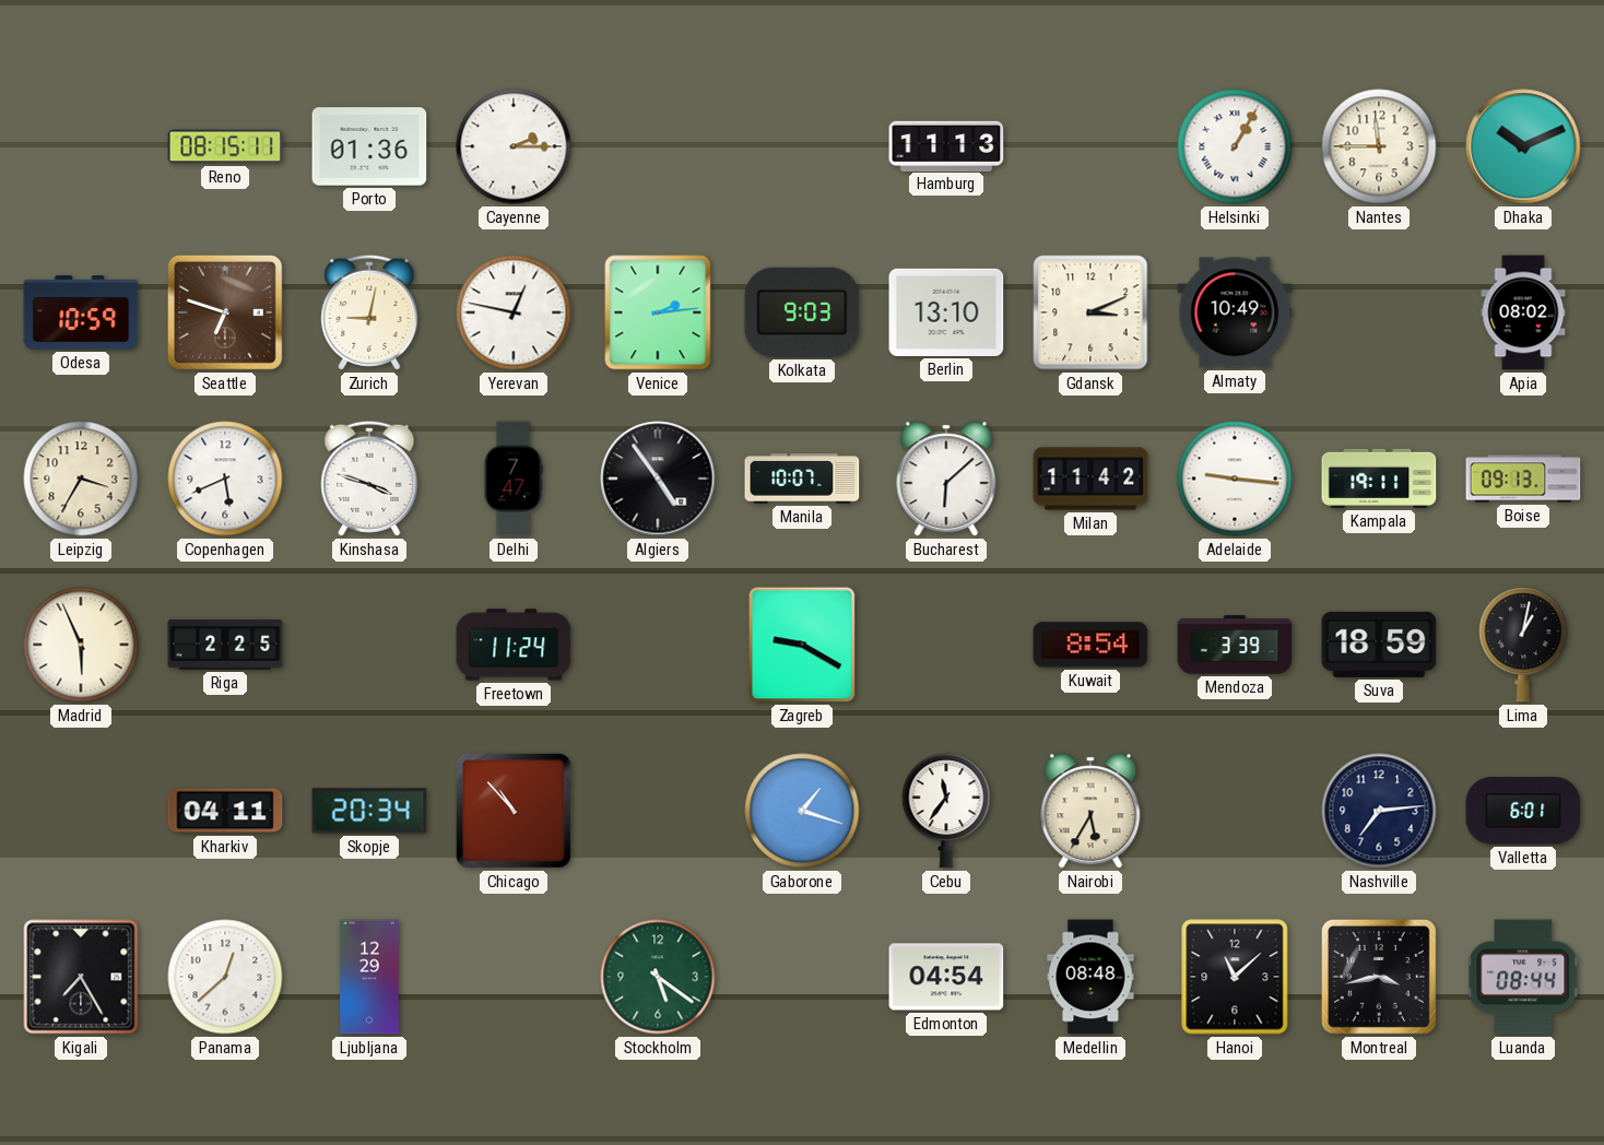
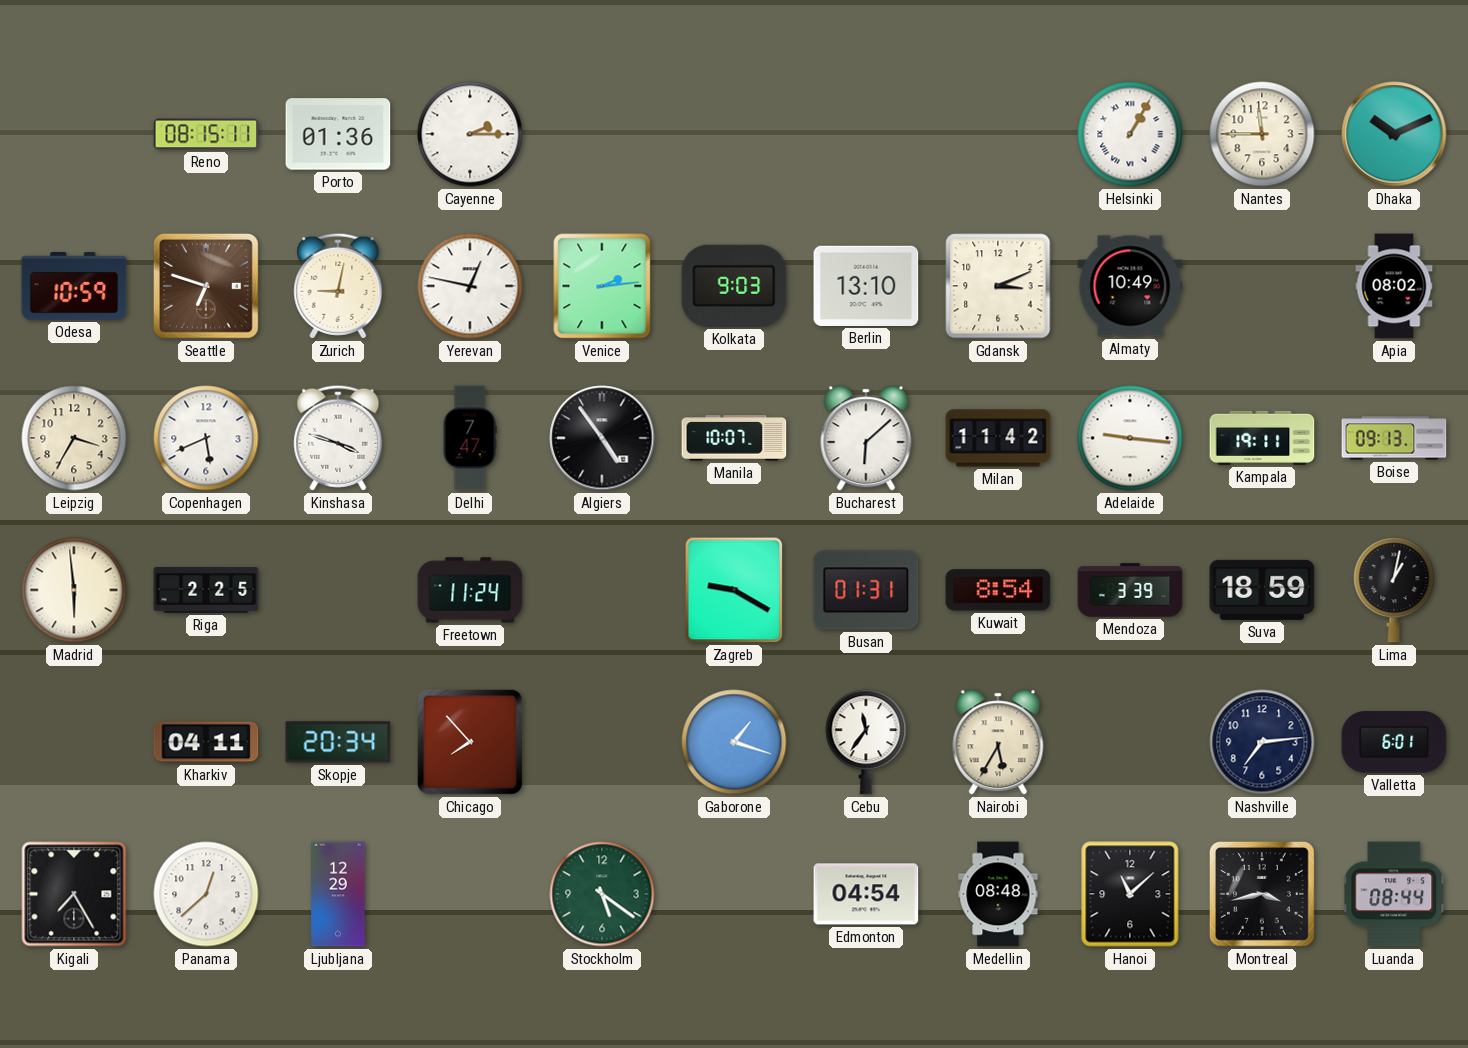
Hamburg: 11:13 -> none
Madrid: 5:56 -> 5:59
Busan: none -> 01:31
Chicago: 10:53 -> 7:53
